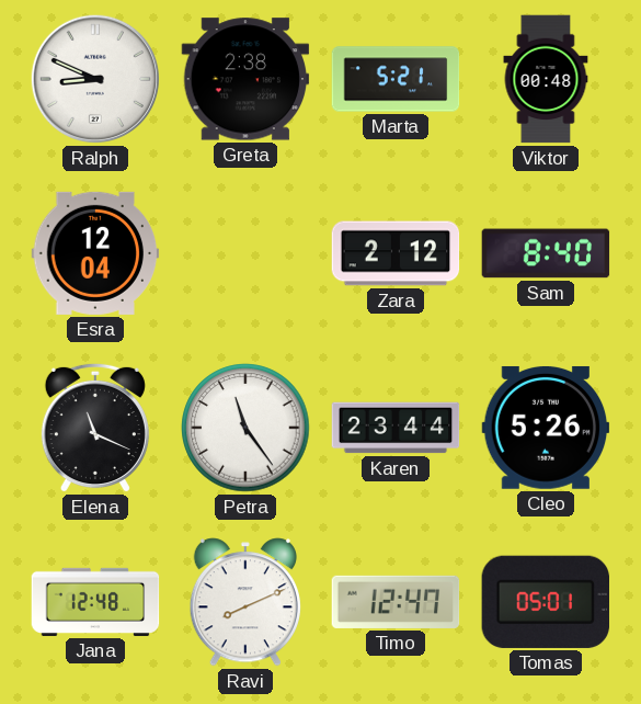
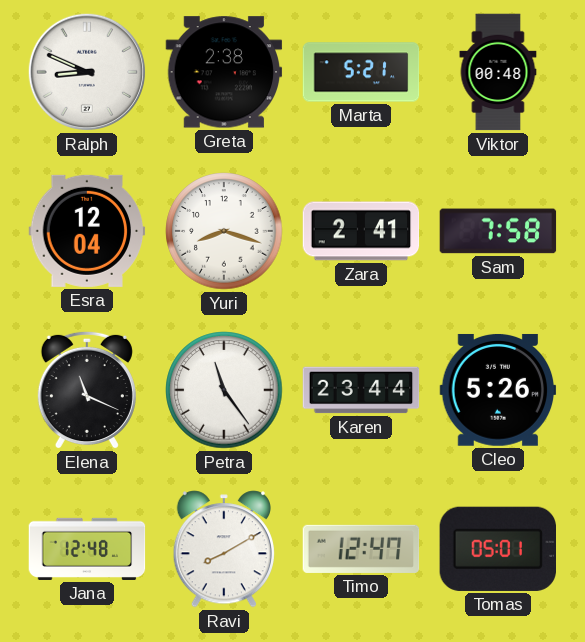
Yuri: none -> 8:18
Zara: 2:12 -> 2:41
Sam: 8:40 -> 7:58
Ravi: 8:11 -> 8:10
